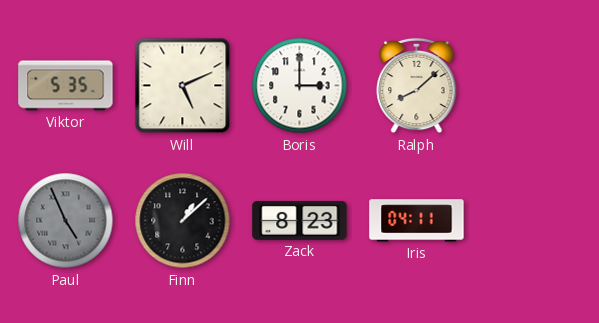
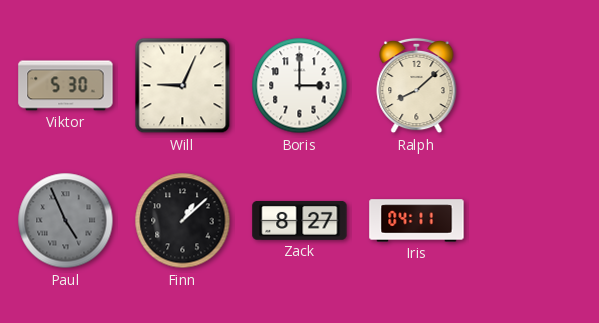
Viktor: 5:35 -> 5:30
Will: 5:11 -> 9:04
Zack: 8:23 -> 8:27
